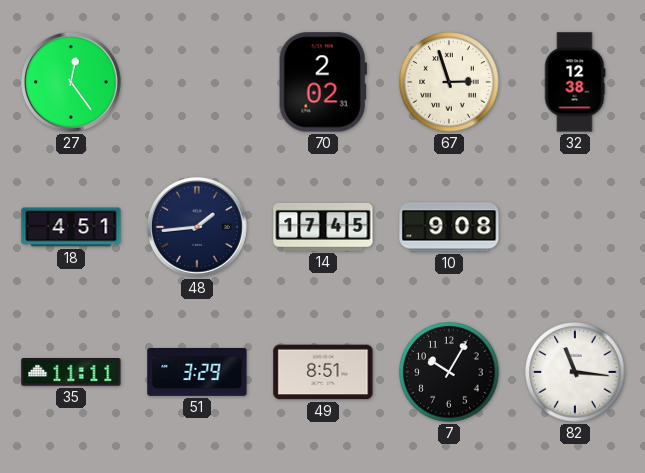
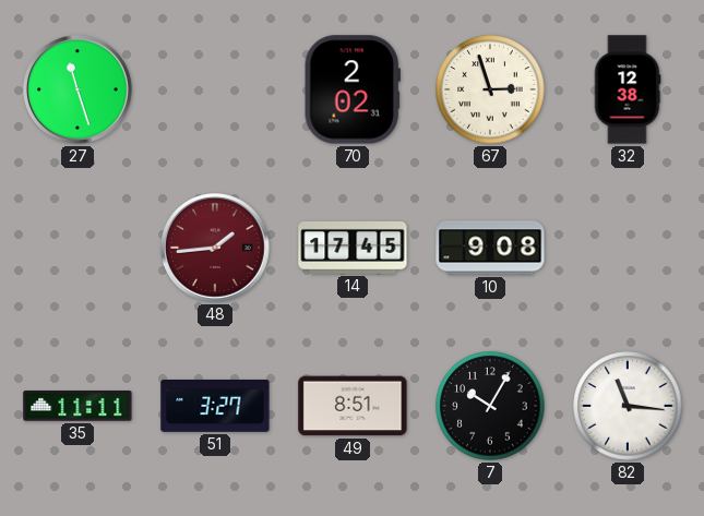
27: 12:24 -> 11:27
18: 4:51 -> none
48 dial: navy -> burgundy
51: 3:29 -> 3:27
